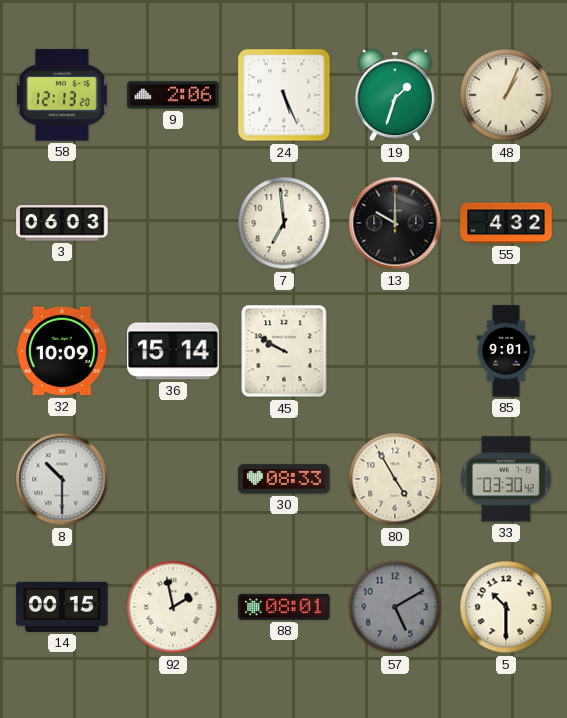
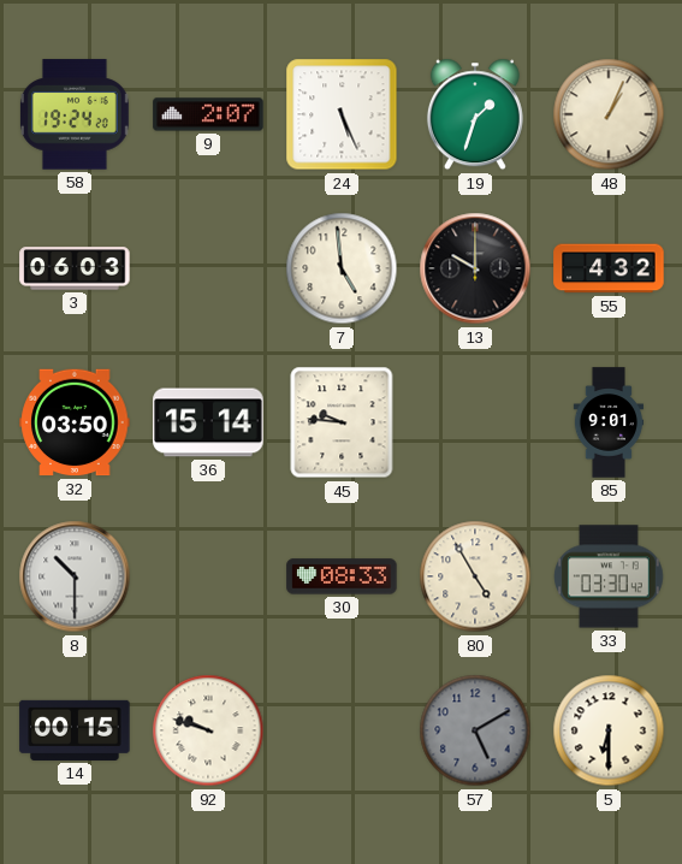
58: 12:13 -> 19:24
9: 2:06 -> 2:07
7: 6:59 -> 4:59
32: 10:09 -> 03:50
45: 9:50 -> 9:46
92: 1:58 -> 9:48
88: 08:01 -> none
5: 10:30 -> 6:30
